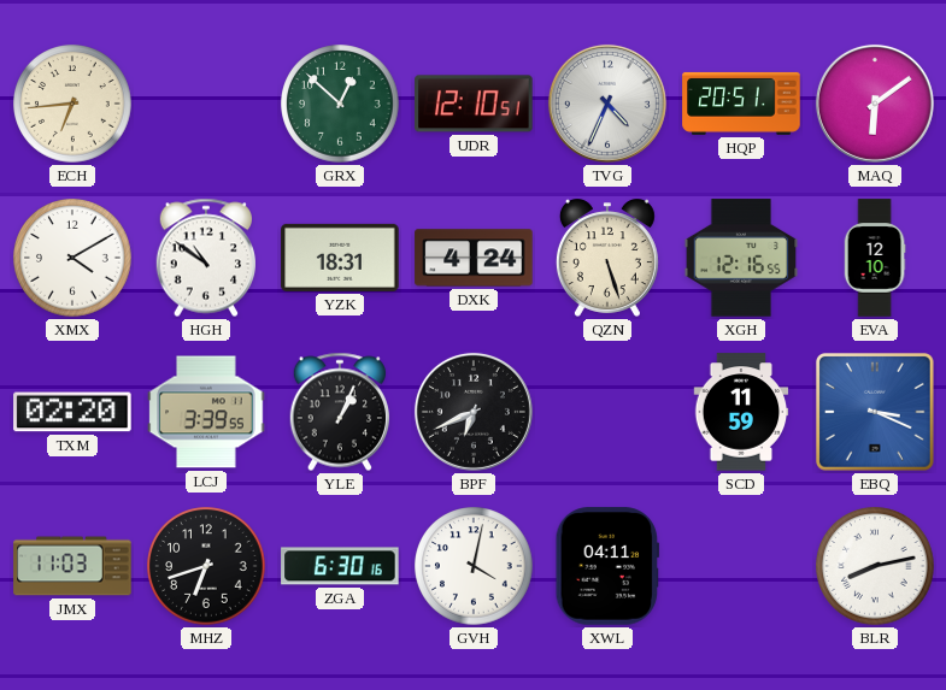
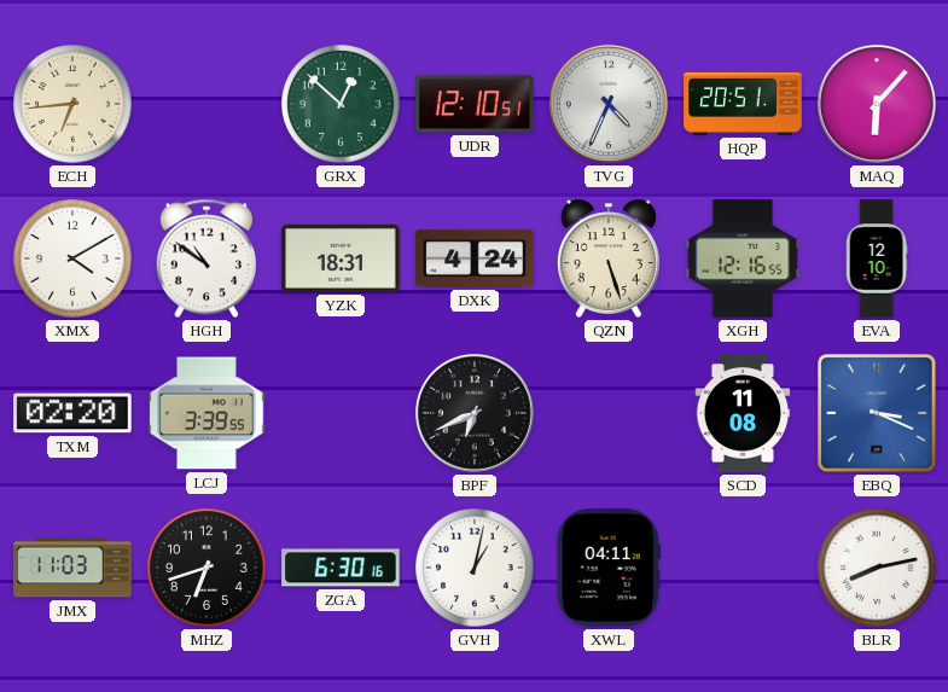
MAQ: 6:09 -> 6:07
YLE: 1:04 -> none
SCD: 11:59 -> 11:08
GVH: 4:02 -> 1:02
